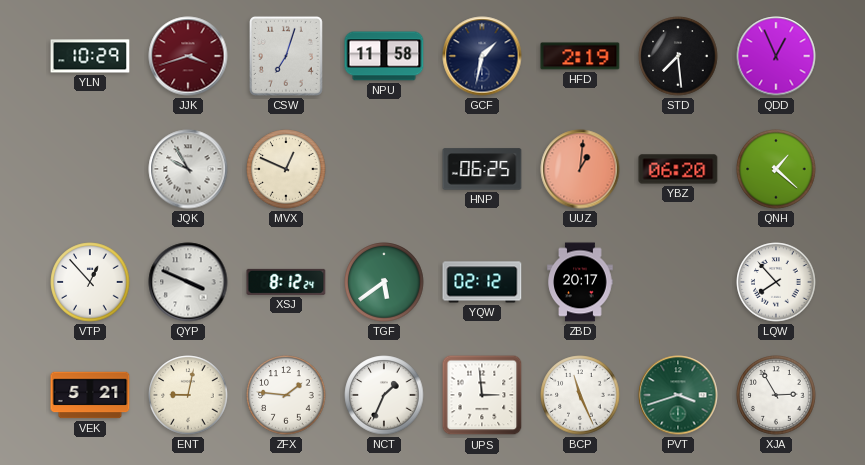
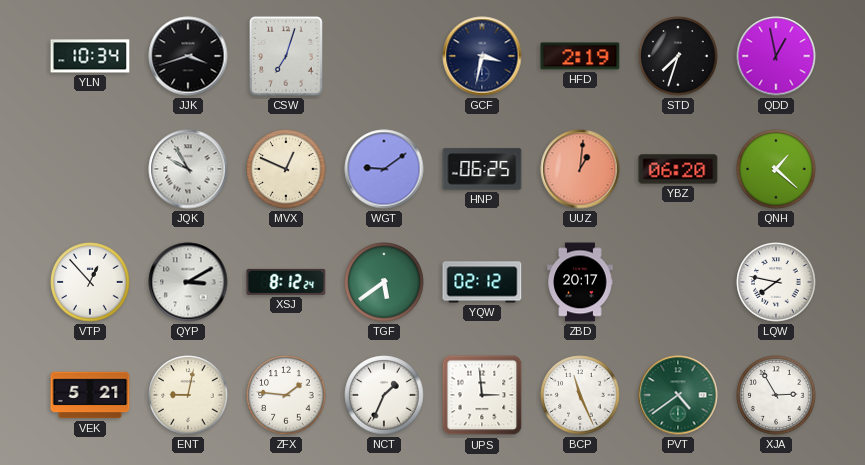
YLN: 10:29 -> 10:34
JJK dial: burgundy -> black
NPU: 11:58 -> none
GCF: 1:32 -> 3:32
STD: 7:29 -> 7:33
QDD: 12:56 -> 12:58
WGT: none -> 9:09
QYP: 3:49 -> 3:10
LQW: 7:53 -> 7:47
PVT: 3:42 -> 4:39
